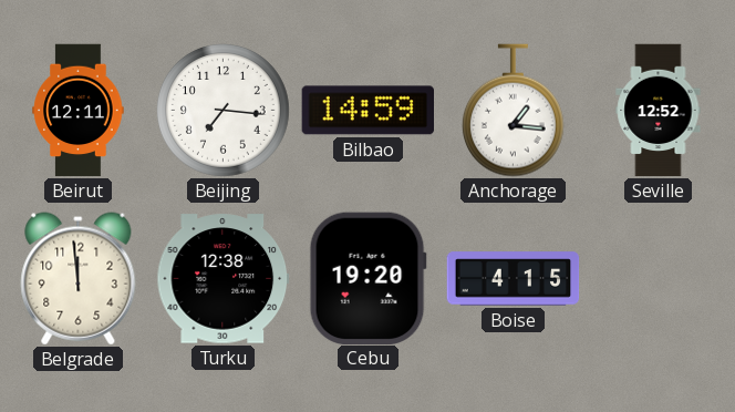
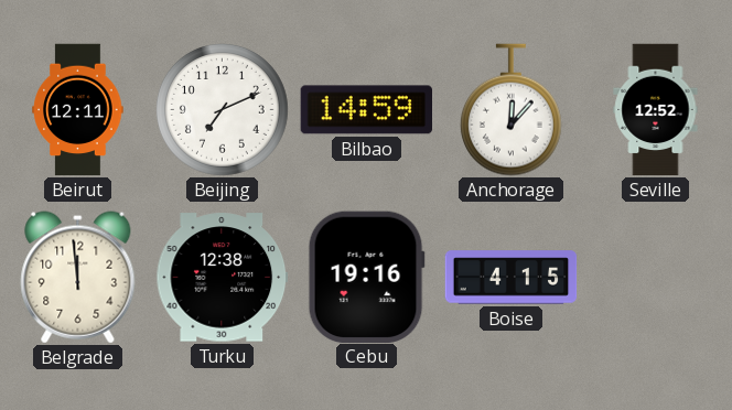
Beijing: 7:16 -> 7:11
Anchorage: 1:16 -> 12:07
Cebu: 19:20 -> 19:16
